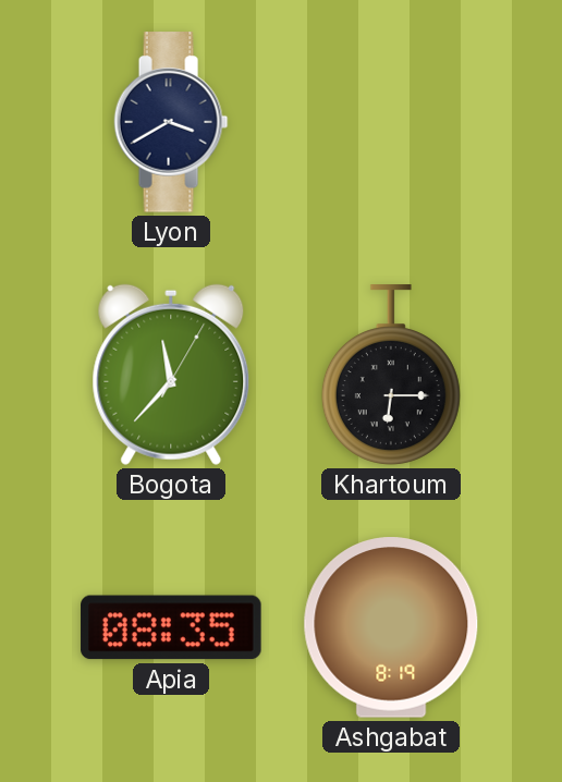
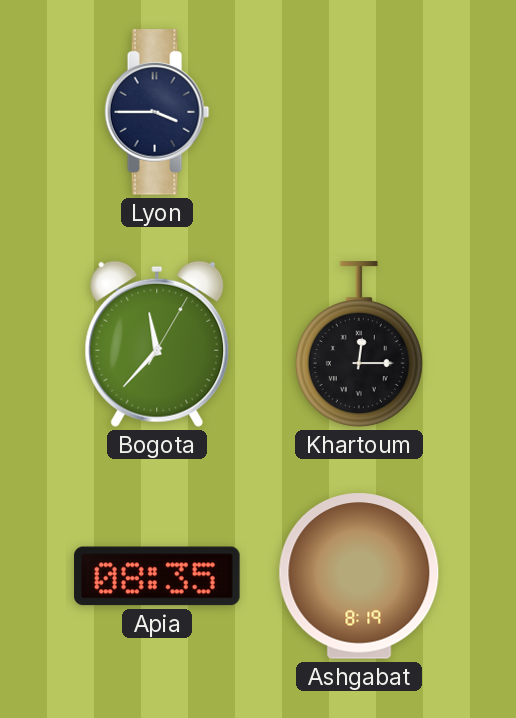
Lyon: 3:40 -> 3:45
Khartoum: 6:15 -> 12:15
